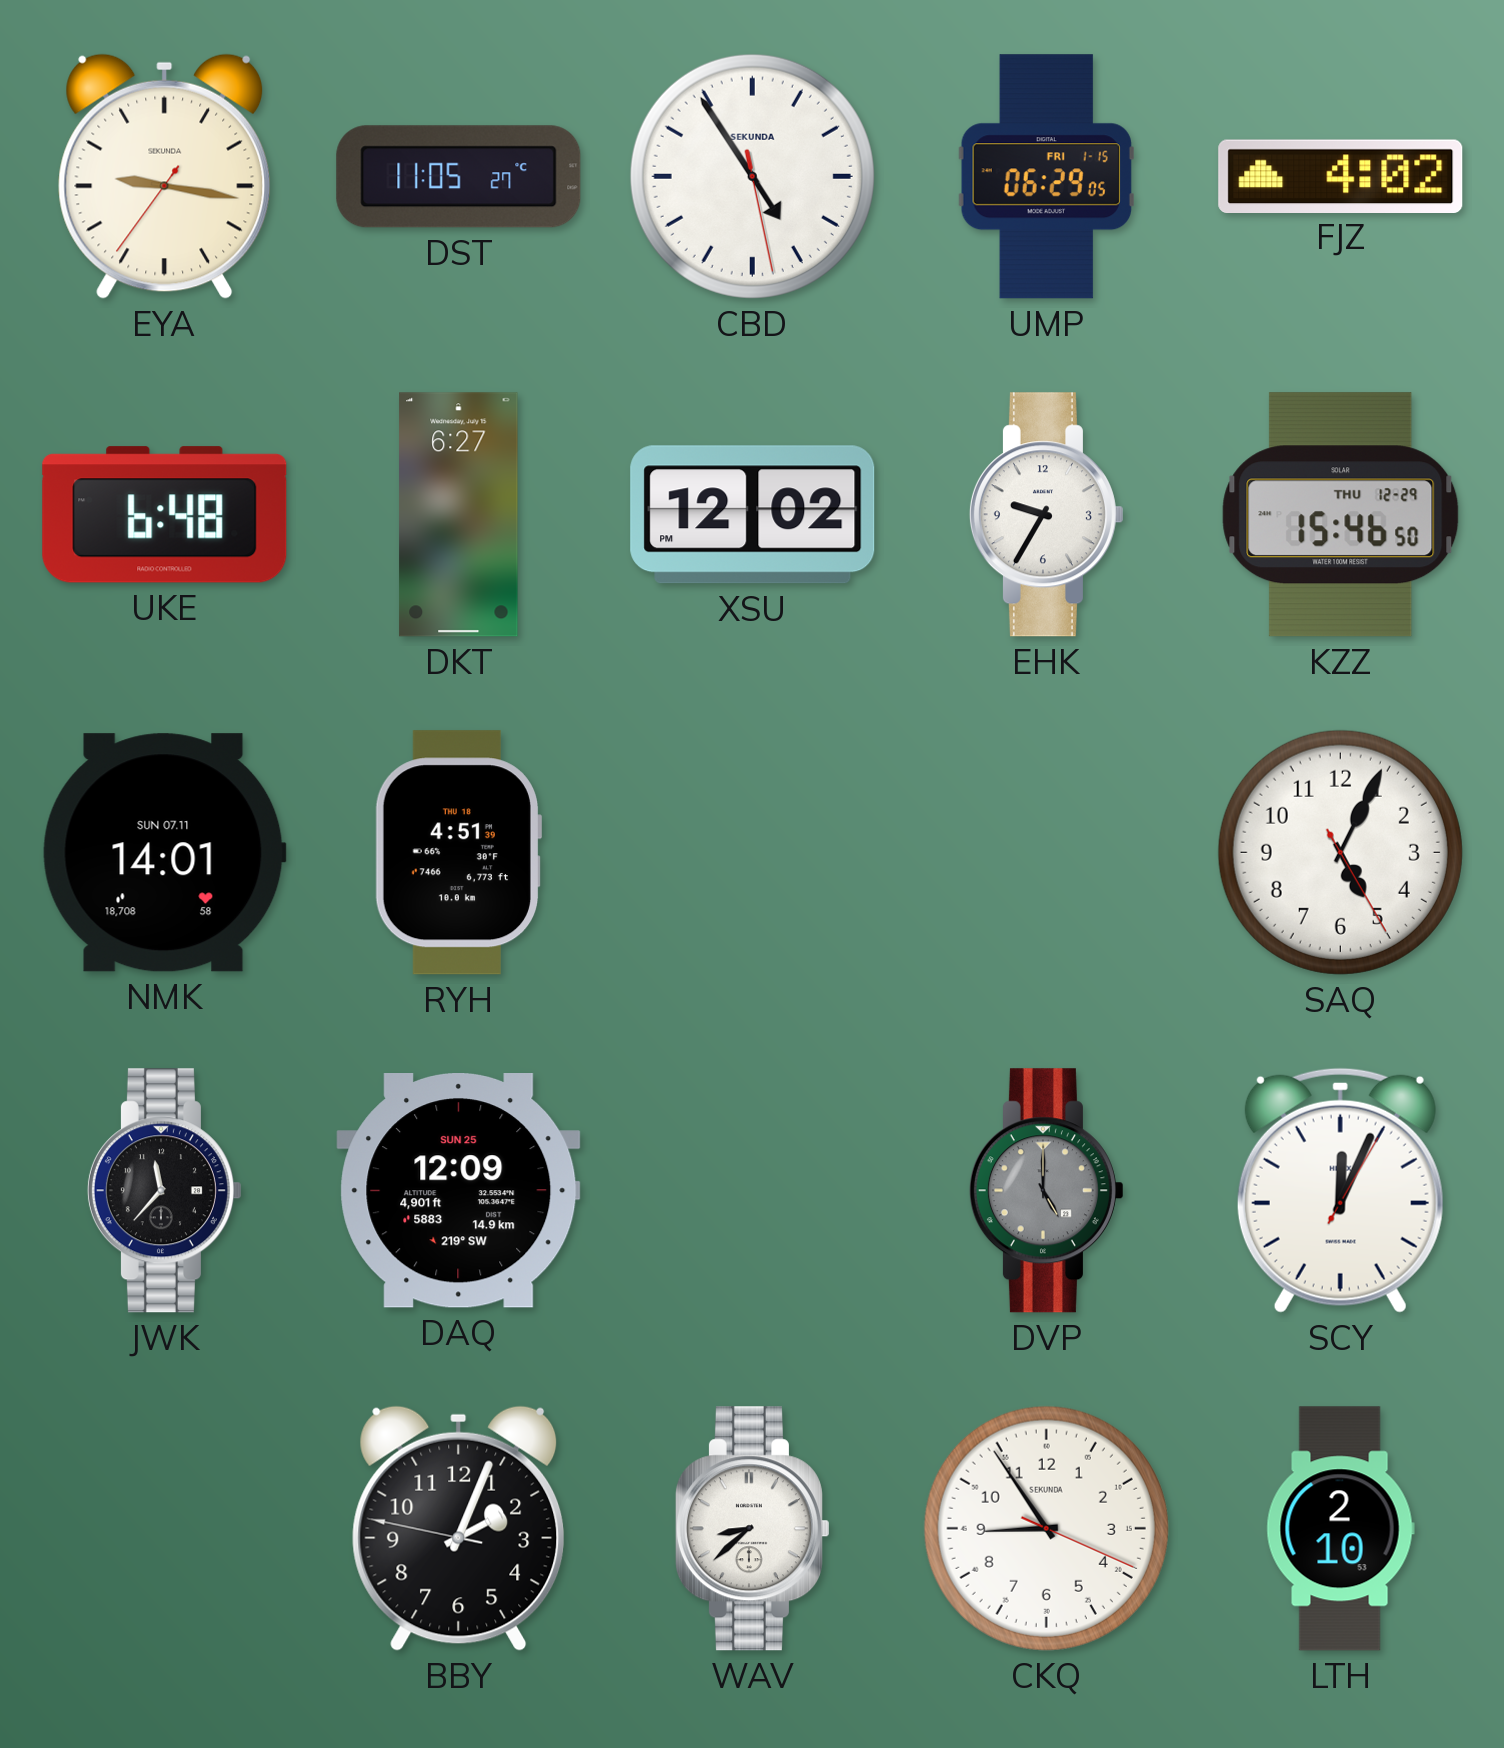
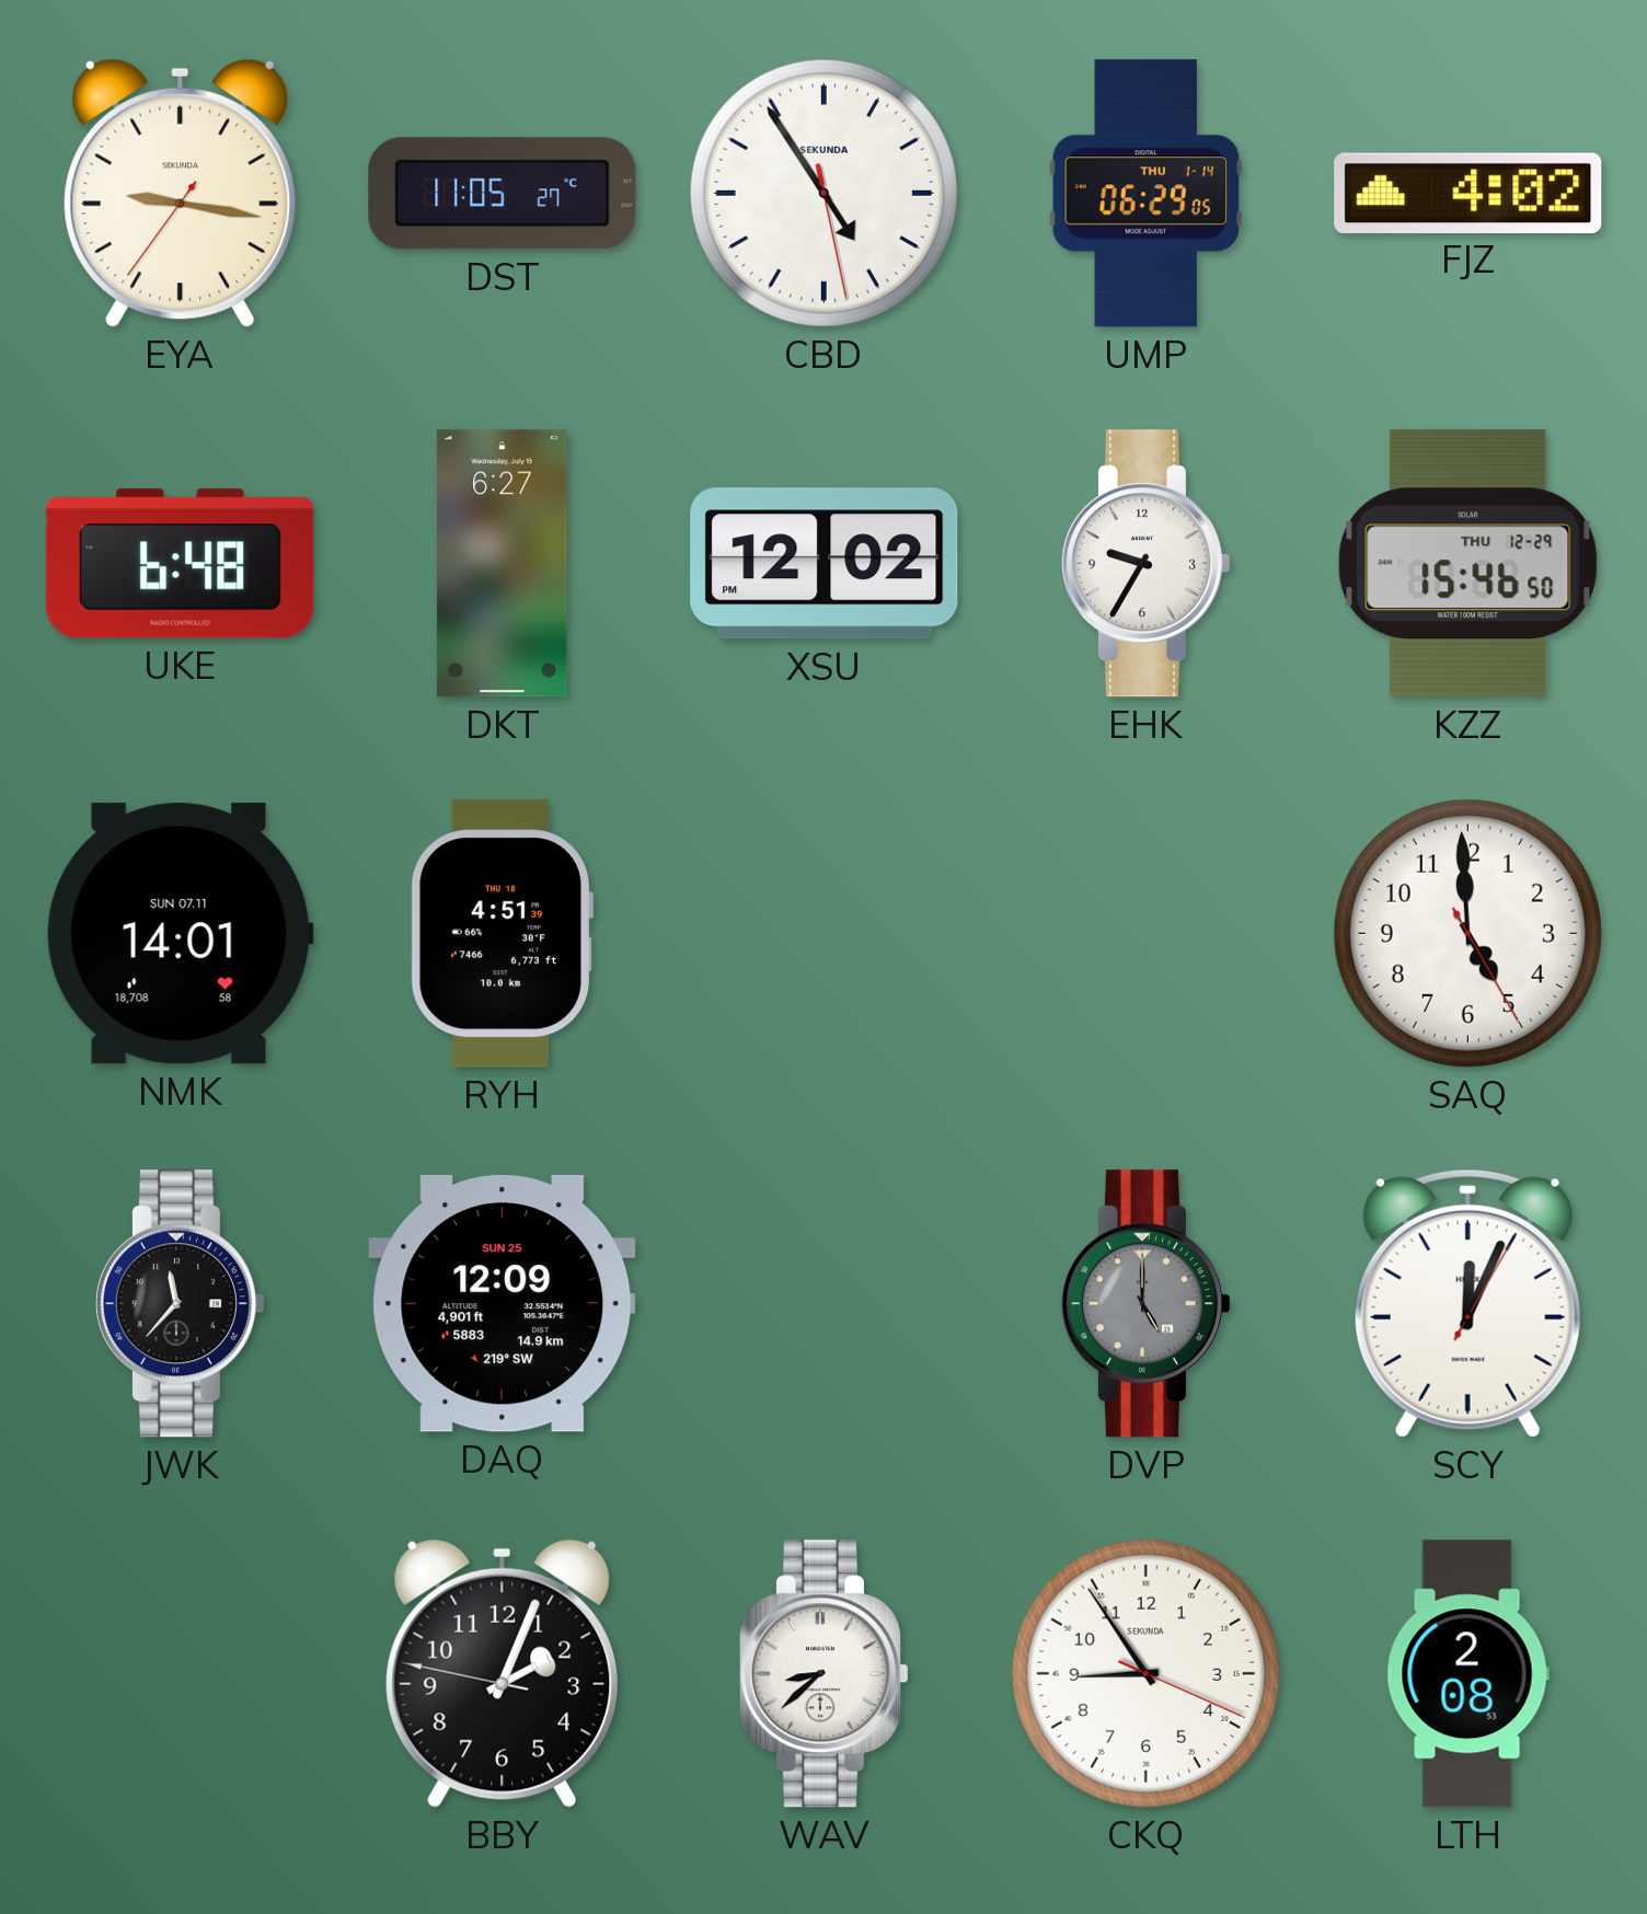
UMP date: FRI 1-15 -> THU 1-14
SAQ: 5:04 -> 4:59
LTH: 2:10 -> 2:08
